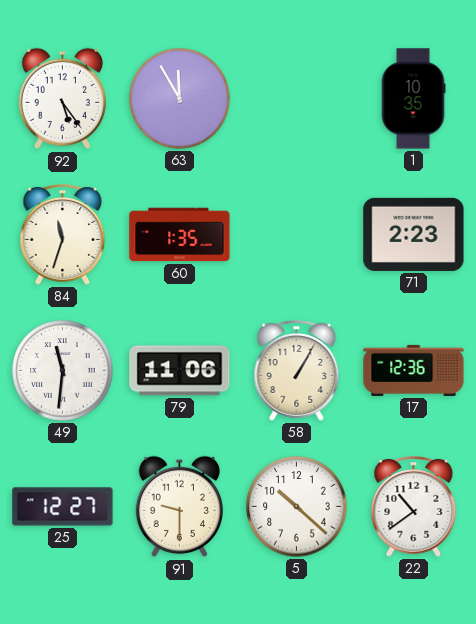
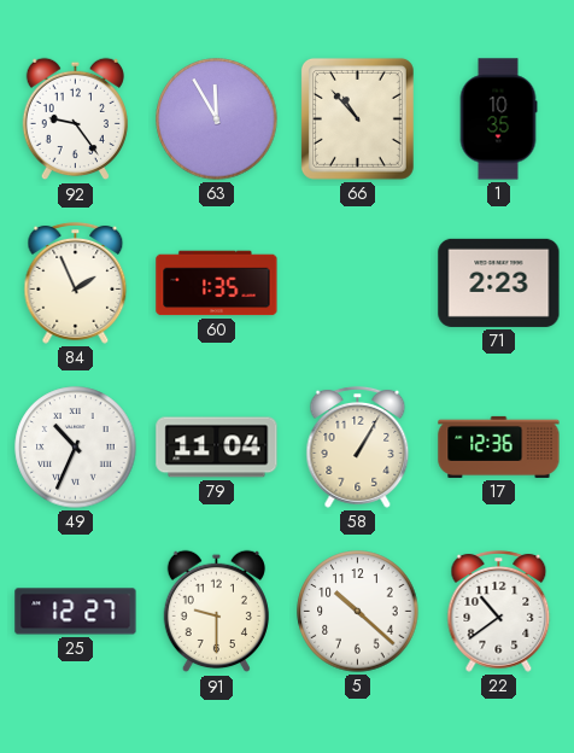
92: 5:24 -> 9:24
66: none -> 10:53
84: 11:33 -> 1:56
49: 11:31 -> 10:34
79: 11:06 -> 11:04
